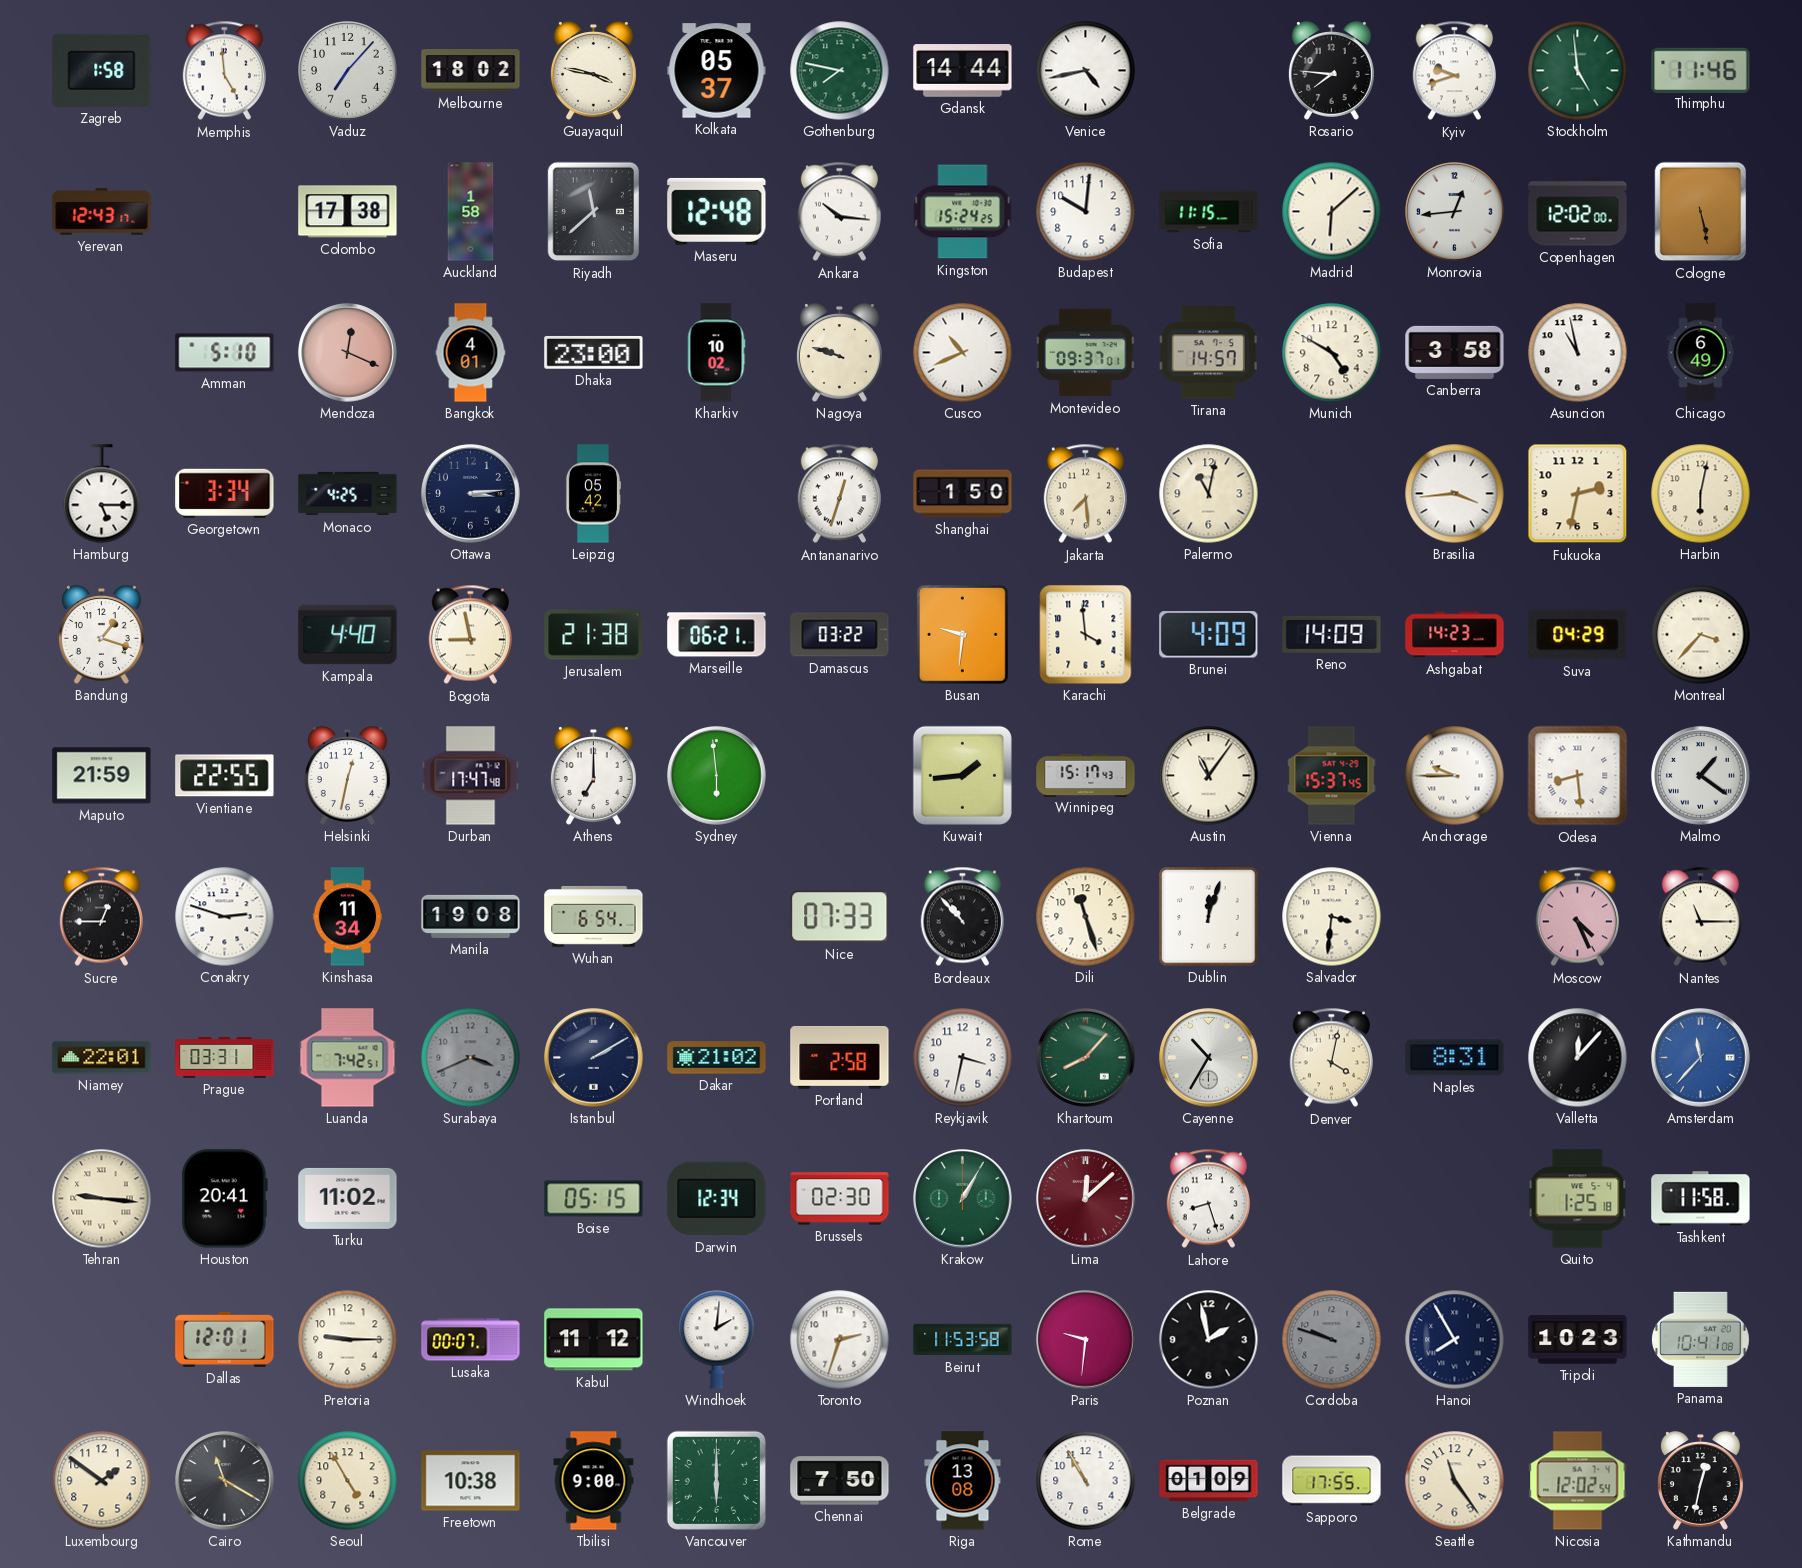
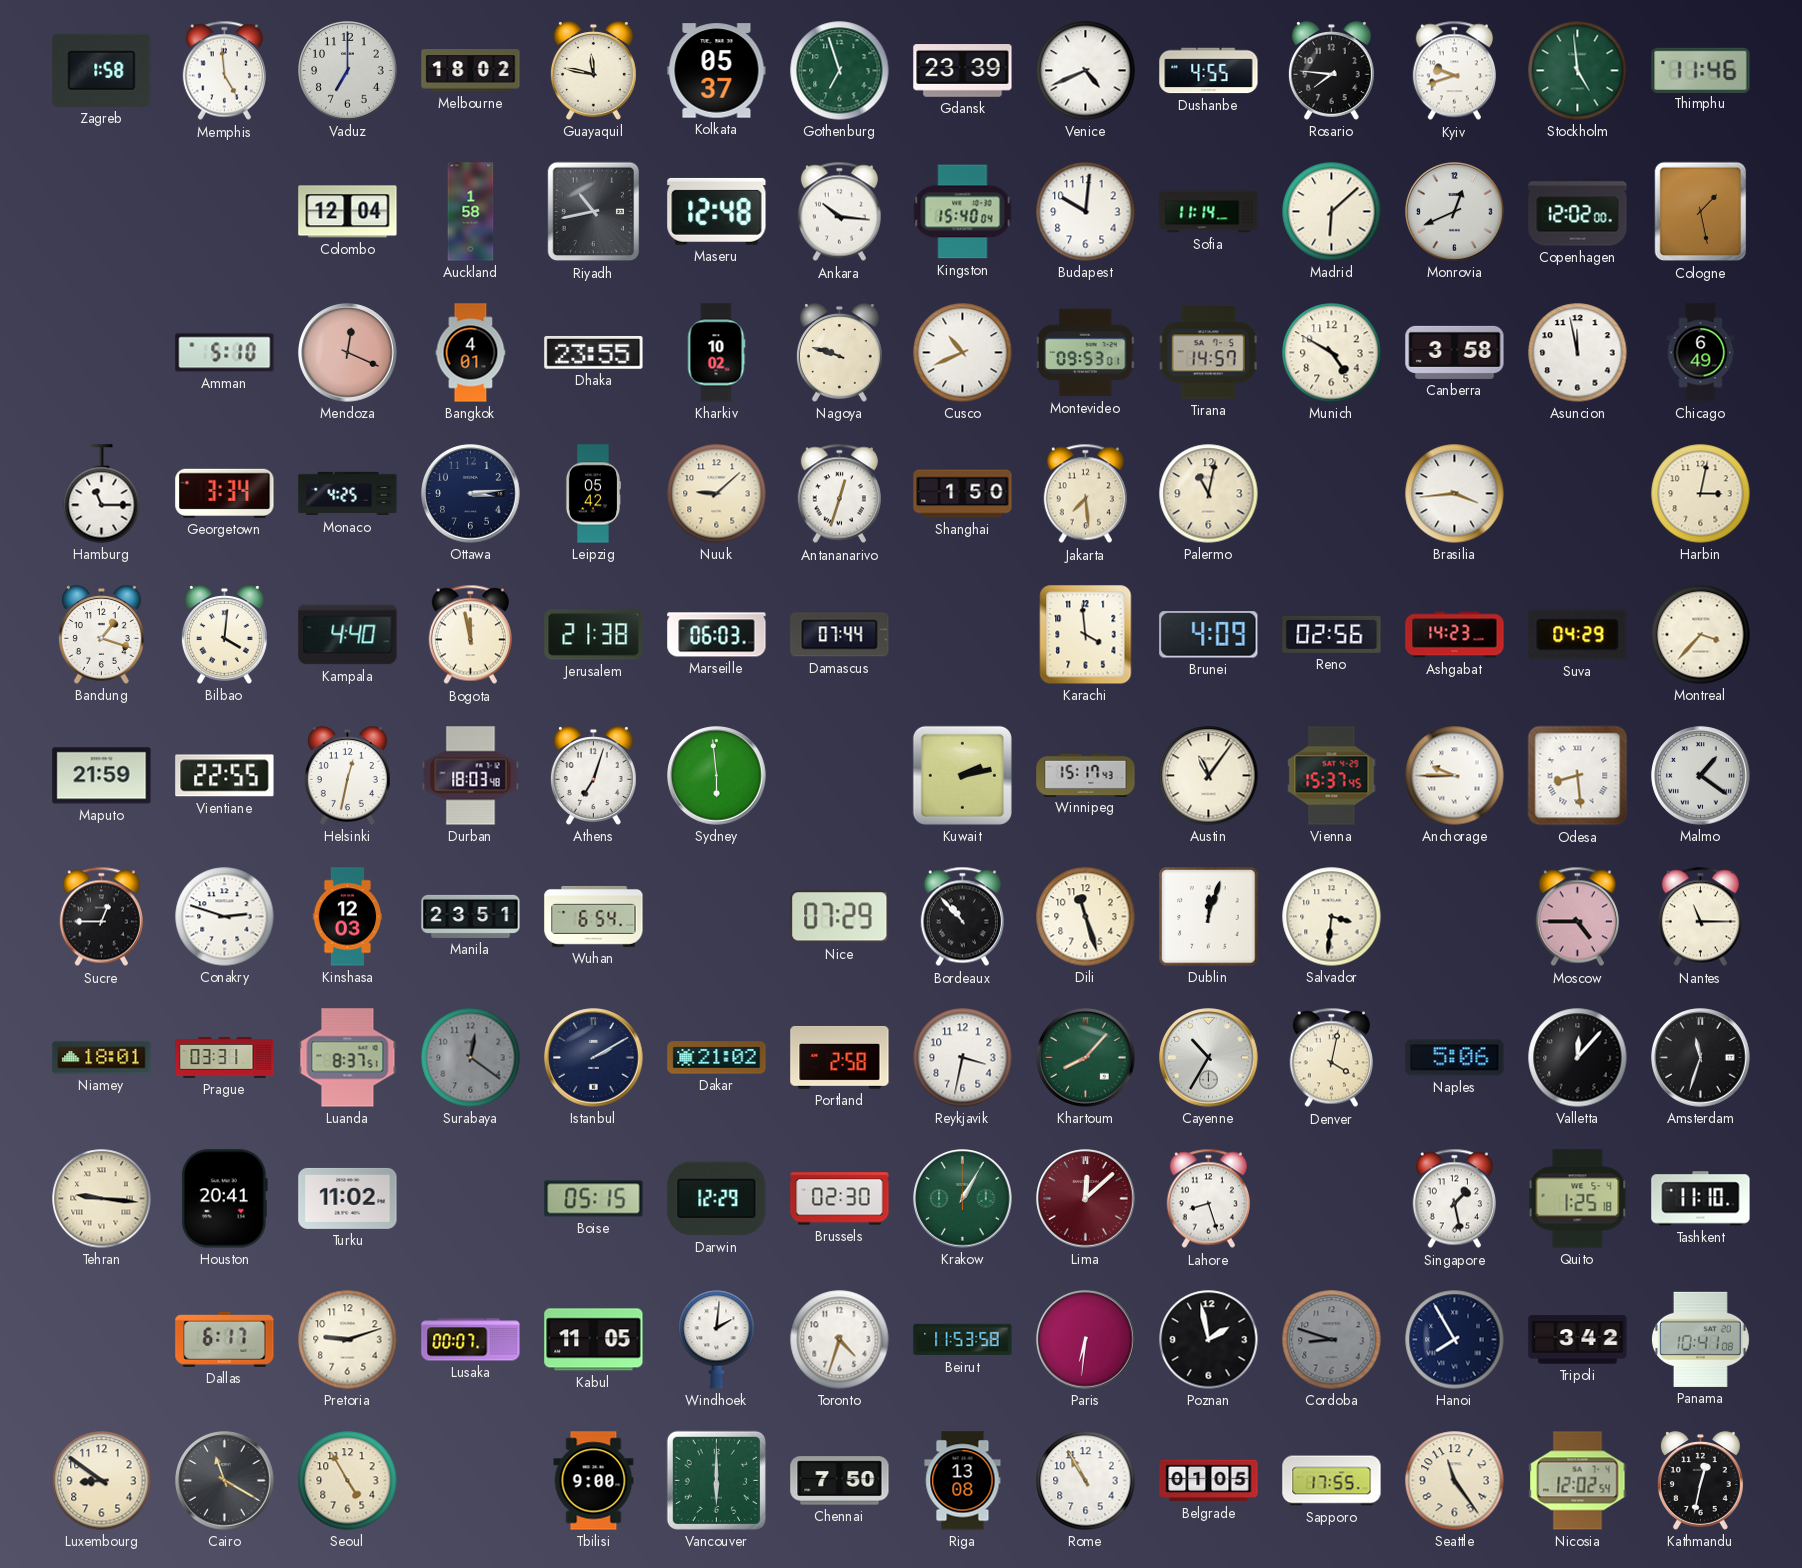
Vaduz: 7:07 -> 7:00
Guayaquil: 3:47 -> 11:47
Gothenburg: 7:47 -> 6:57
Gdansk: 14:44 -> 23:39
Venice: 4:43 -> 4:41
Dushanbe: none -> 4:55
Yerevan: 12:43 -> none
Colombo: 17:38 -> 12:04
Riyadh: 11:38 -> 10:43
Kingston: 15:24 -> 15:40
Sofia: 11:15 -> 11:14
Monrovia: 12:44 -> 12:41
Cologne: 5:28 -> 1:28
Dhaka: 23:00 -> 23:55
Montevideo: 09:37 -> 09:53
Asuncion: 10:58 -> 11:58
Hamburg: 5:15 -> 11:15
Nuuk: none -> 9:08
Fukuoka: 2:32 -> none
Harbin: 6:02 -> 3:02
Bilbao: none -> 4:01
Bogota: 8:58 -> 11:58
Marseille: 06:21 -> 06:03
Damascus: 03:22 -> 07:44
Busan: 9:31 -> none
Reno: 14:09 -> 02:56
Durban: 17:47 -> 18:03
Athens: 7:00 -> 7:03
Kuwait: 1:44 -> 2:13
Kinshasa: 11:34 -> 12:03
Manila: 19:08 -> 23:51
Nice: 07:33 -> 07:29
Moscow: 4:26 -> 4:45
Niamey: 22:01 -> 18:01
Luanda: 7:42 -> 8:37
Surabaya: 3:41 -> 12:21
Naples: 8:31 -> 5:06
Amsterdam: 11:37 -> 11:33
Amsterdam dial: blue -> black
Darwin: 12:34 -> 12:29
Singapore: none -> 1:28
Tashkent: 11:58 -> 11:10
Dallas: 12:01 -> 6:17
Pretoria: 9:15 -> 9:12
Kabul: 11:12 -> 11:05
Toronto: 2:33 -> 4:33
Paris: 9:31 -> 6:31
Cordoba: 9:48 -> 8:48
Tripoli: 10:23 -> 3:42
Luxembourg: 1:51 -> 8:51
Freetown: 10:38 -> none
Belgrade: 01:09 -> 01:05
